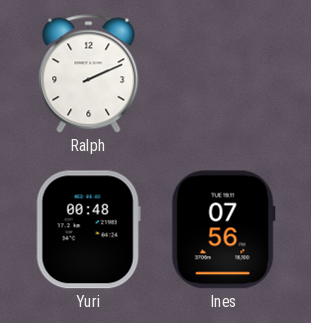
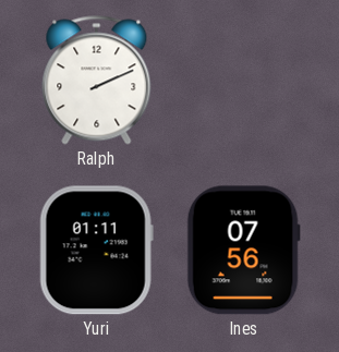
Yuri: 00:48 -> 01:11
